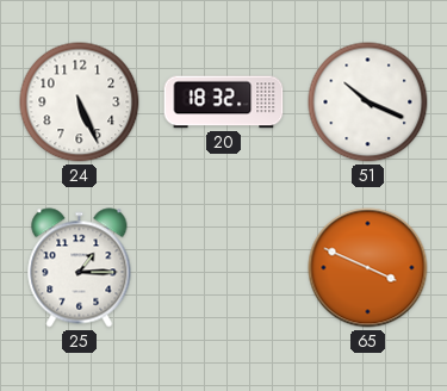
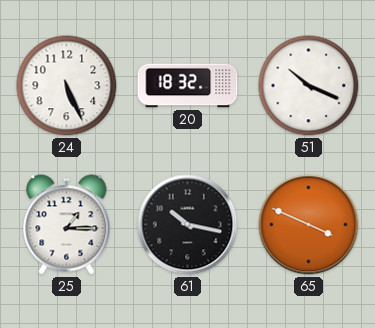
61: none -> 10:17
